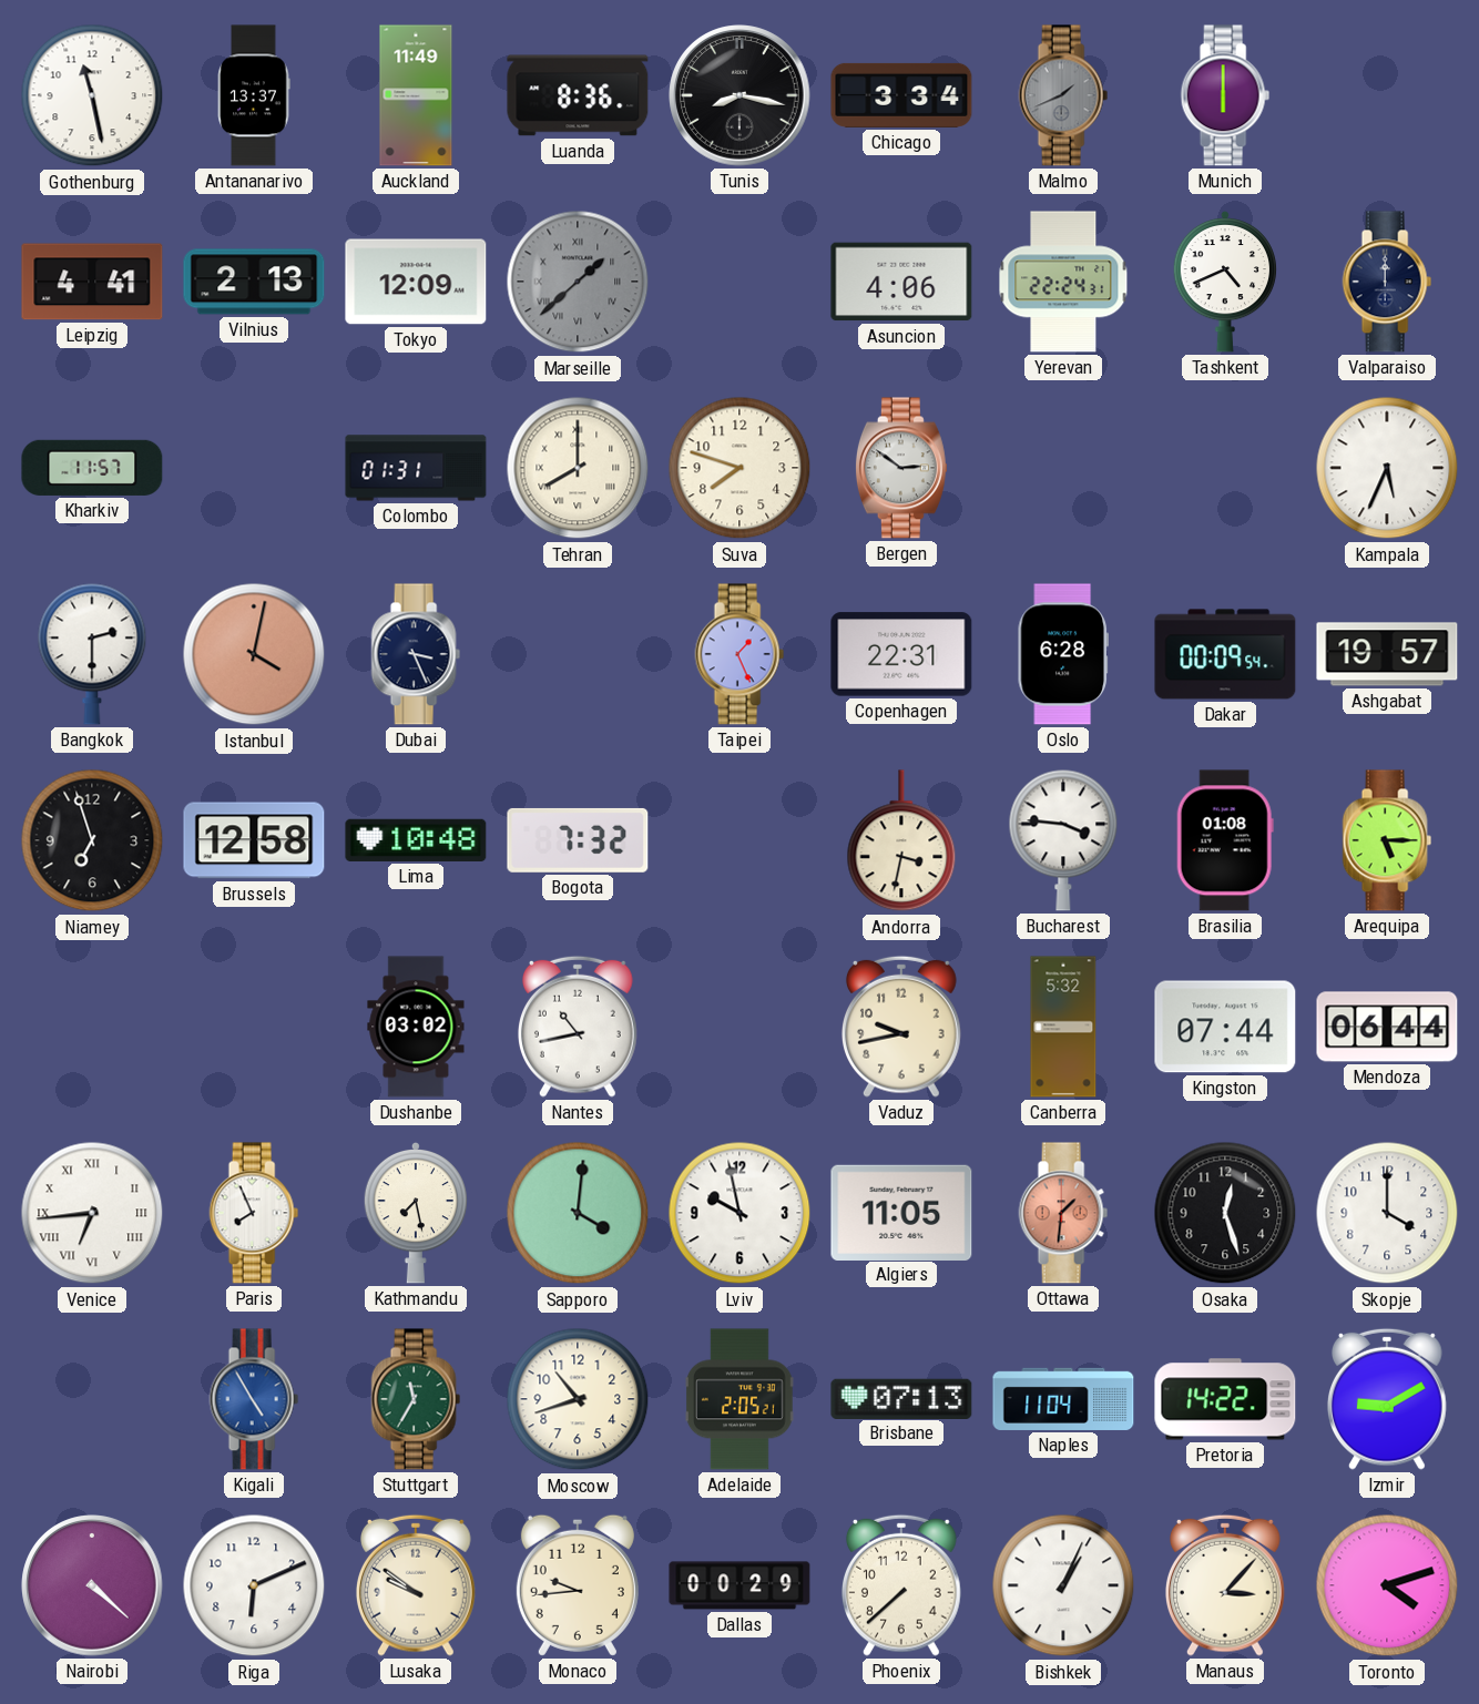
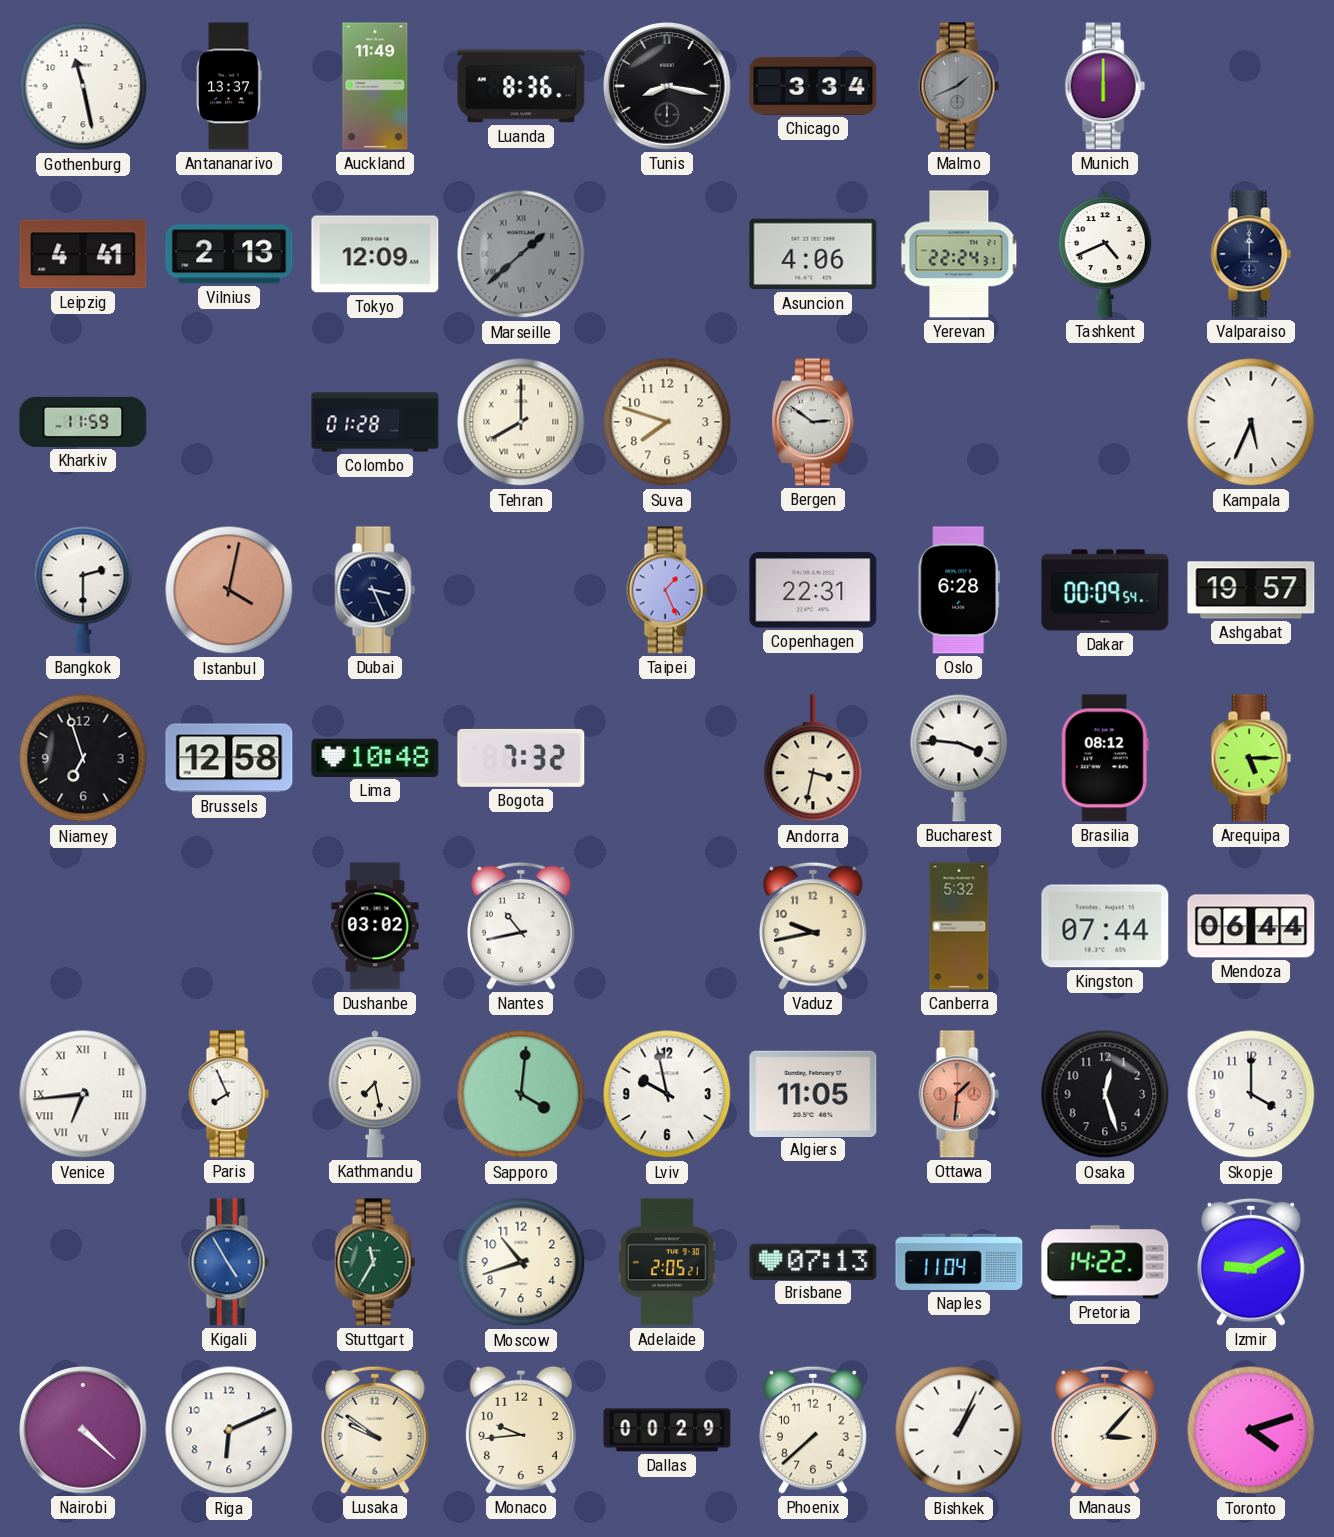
Kharkiv: 11:57 -> 11:59
Colombo: 01:31 -> 01:28
Brasilia: 01:08 -> 08:12
